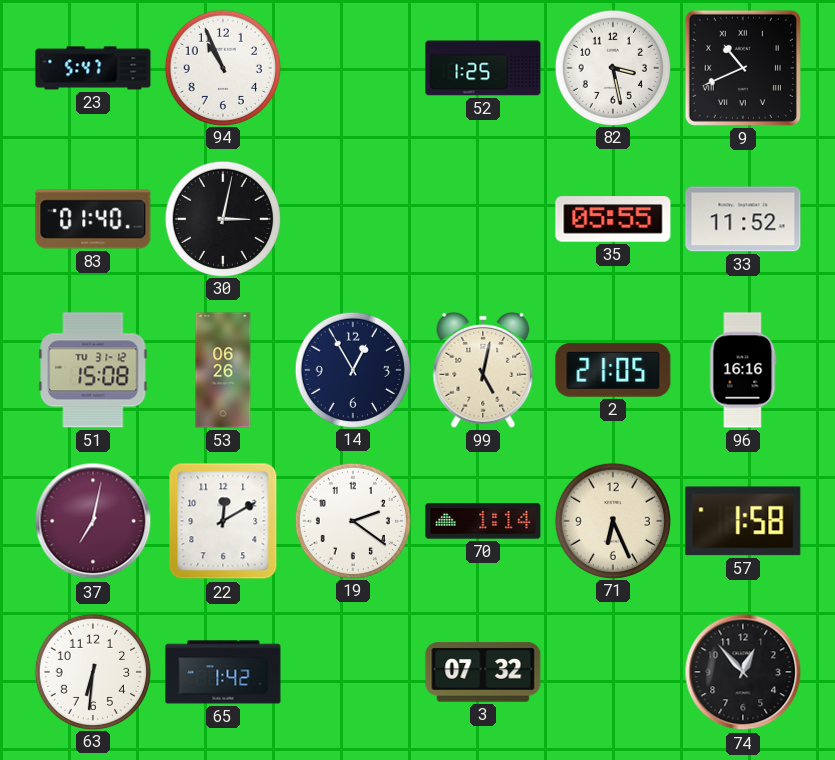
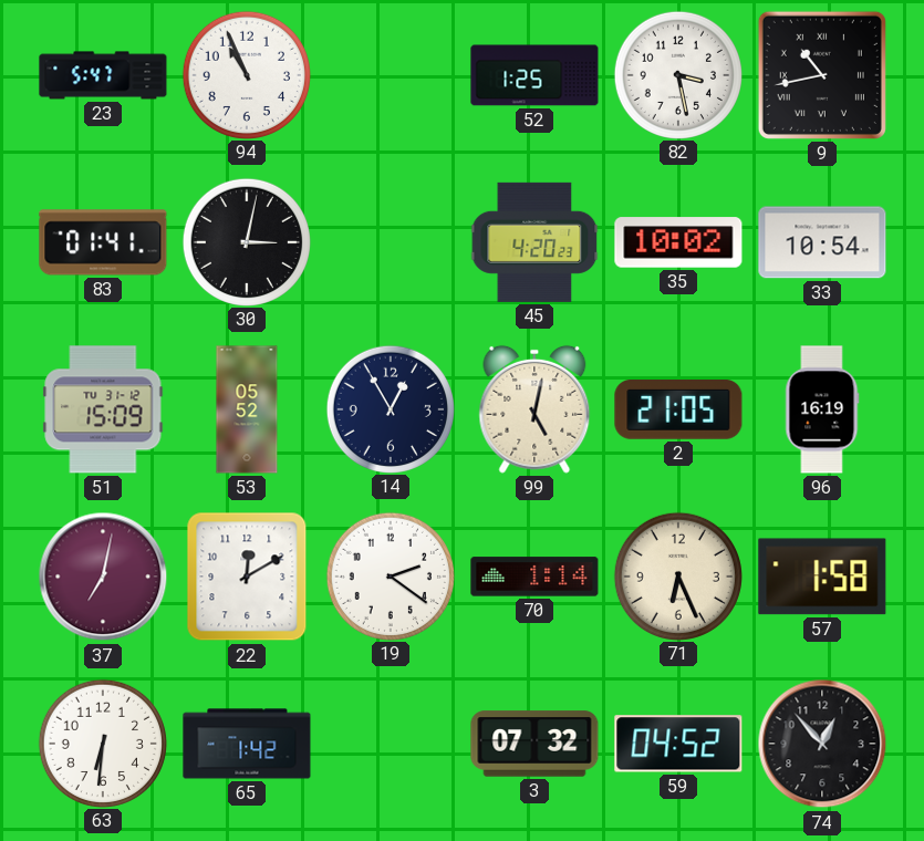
9: 10:41 -> 10:43
83: 01:40 -> 01:41
45: none -> 4:20
35: 05:55 -> 10:02
33: 11:52 -> 10:54
51: 15:08 -> 15:09
53: 06:26 -> 05:52
96: 16:16 -> 16:19
59: none -> 04:52
